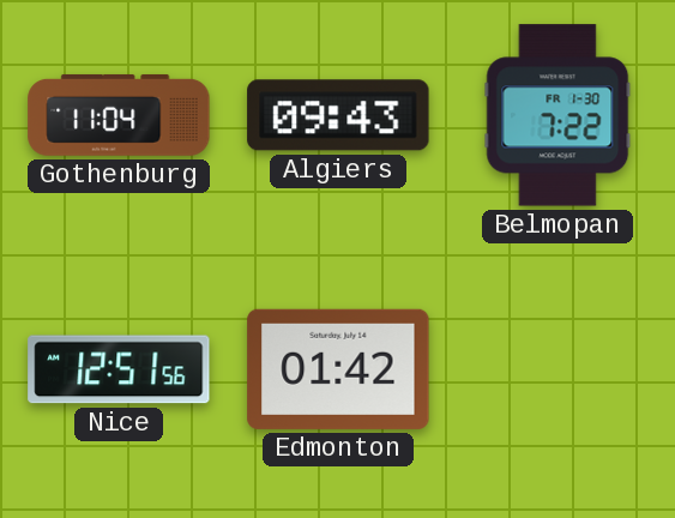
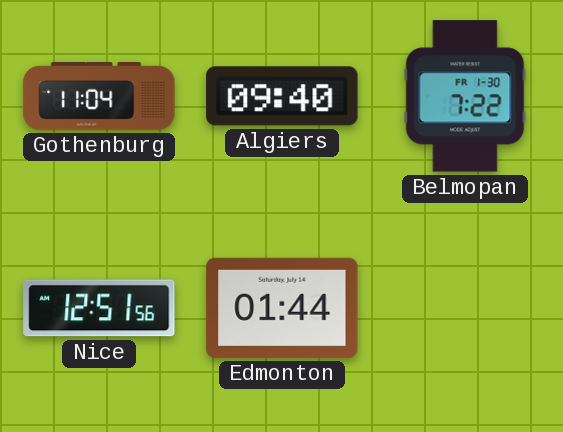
Algiers: 09:43 -> 09:40
Edmonton: 01:42 -> 01:44
